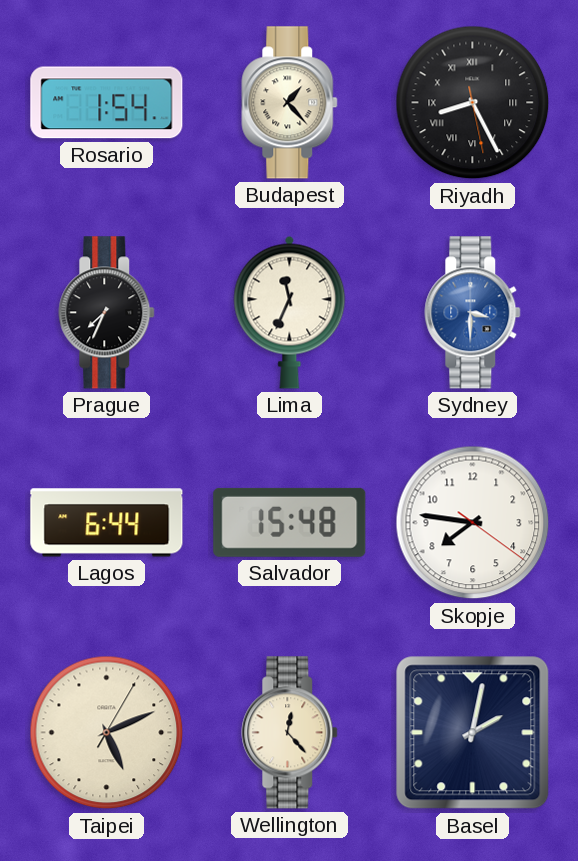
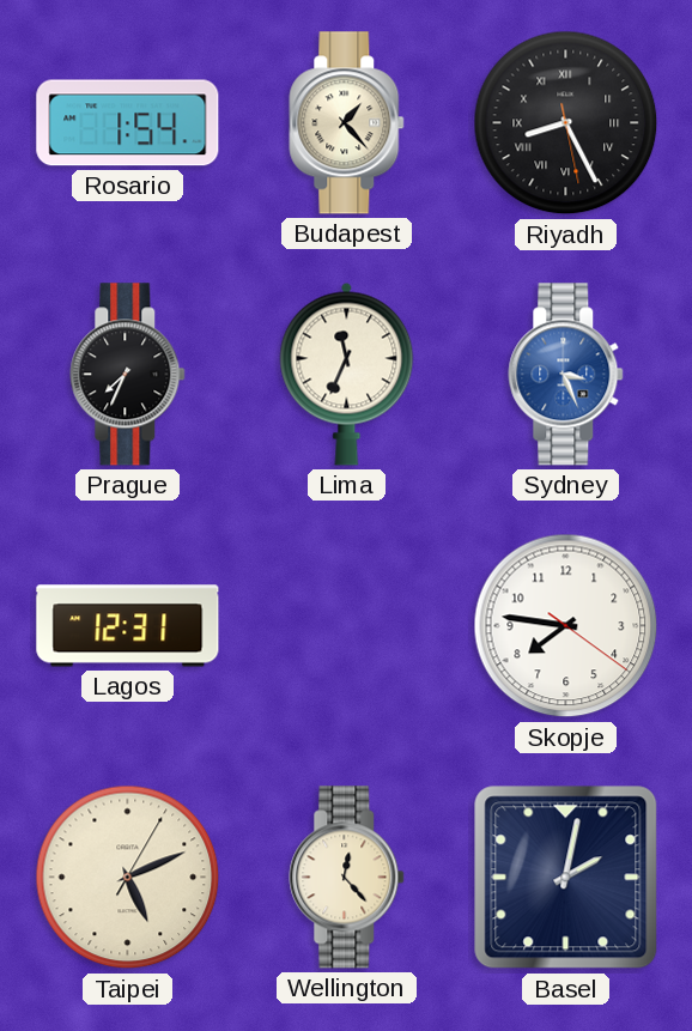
Sydney: 3:30 -> 3:26
Lagos: 6:44 -> 12:31
Salvador: 15:48 -> none
